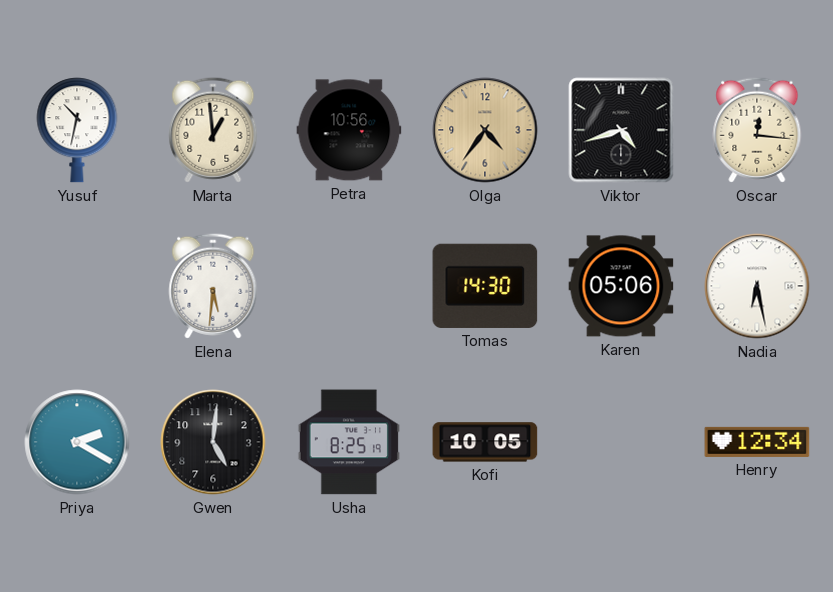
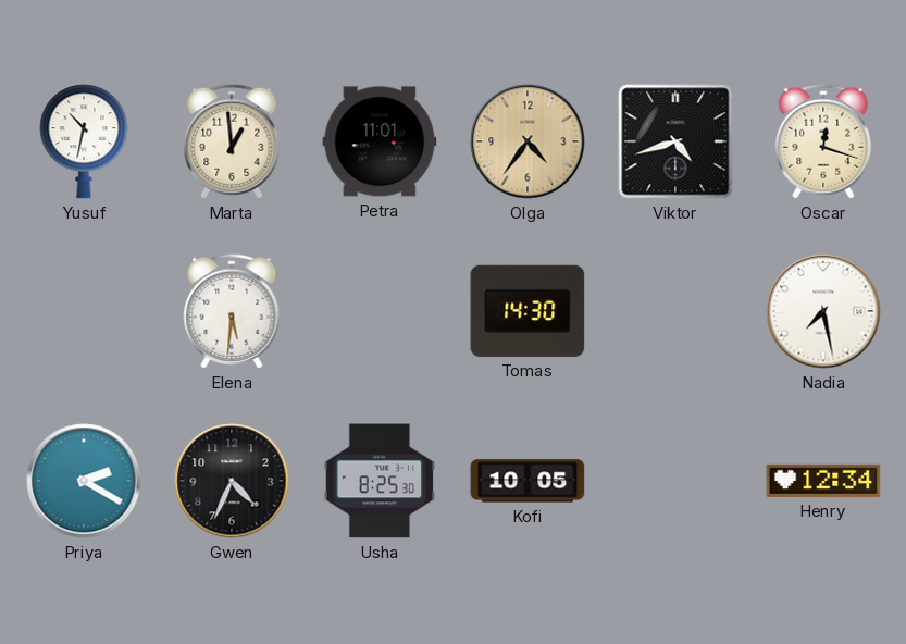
Petra: 10:56 -> 11:01
Oscar: 12:16 -> 12:18
Karen: 05:06 -> none
Nadia: 6:28 -> 7:28
Gwen: 5:01 -> 4:34
Usha: 8:25:19 -> 8:25:30
